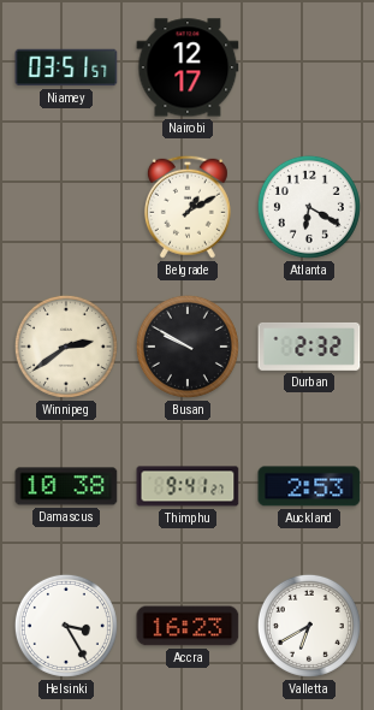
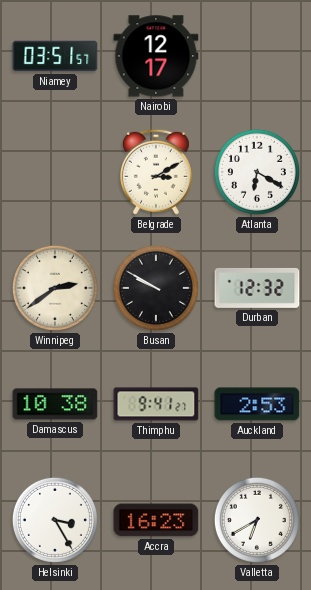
Belgrade: 1:10 -> 3:10
Durban: 2:32 -> 12:32
